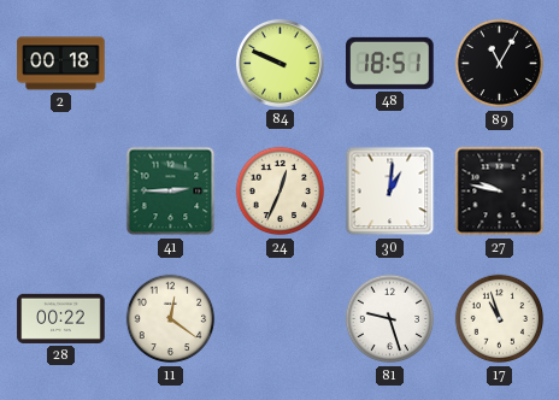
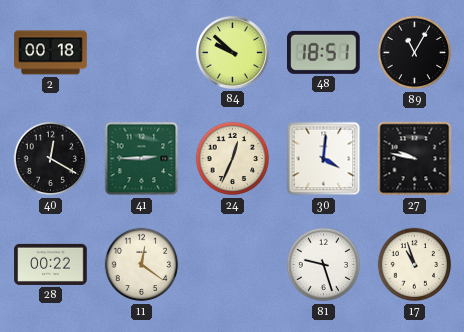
84: 9:49 -> 9:52
40: none -> 12:20
30: 1:01 -> 4:01
